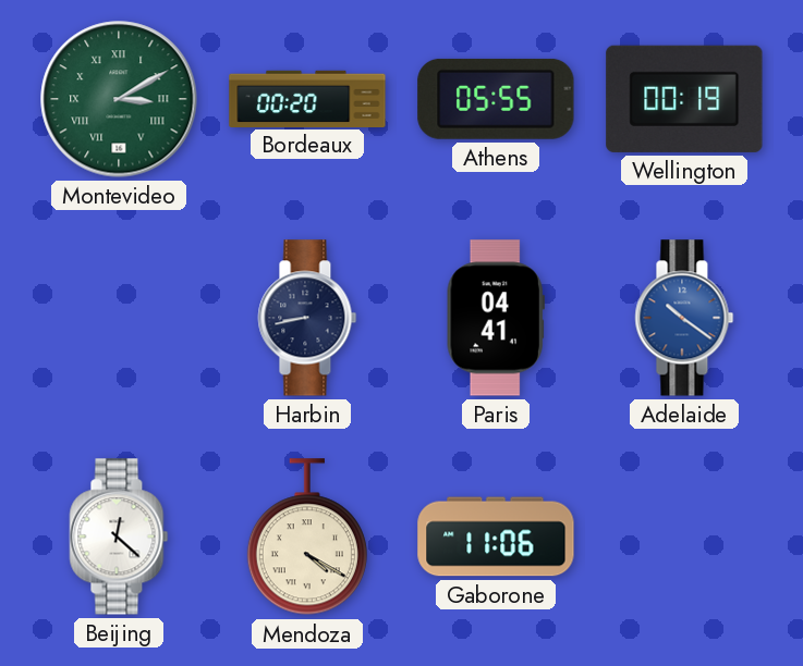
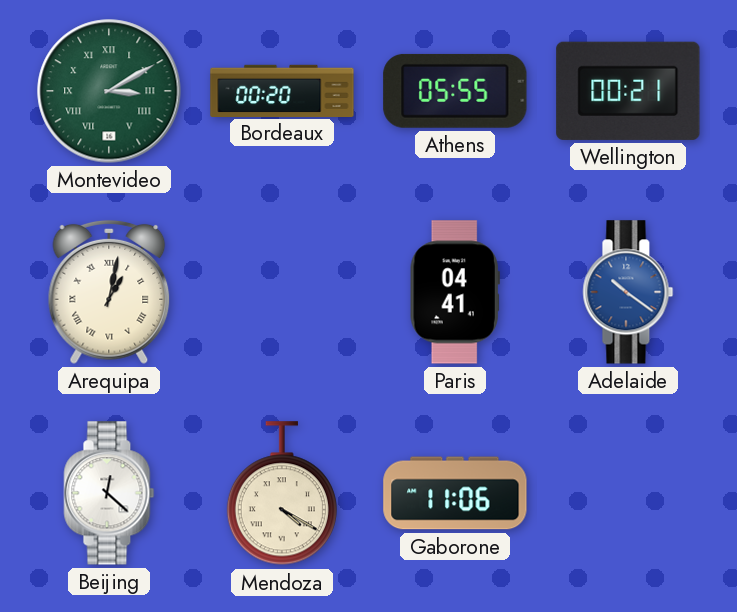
Wellington: 00:19 -> 00:21
Arequipa: none -> 1:02
Harbin: 8:43 -> none
